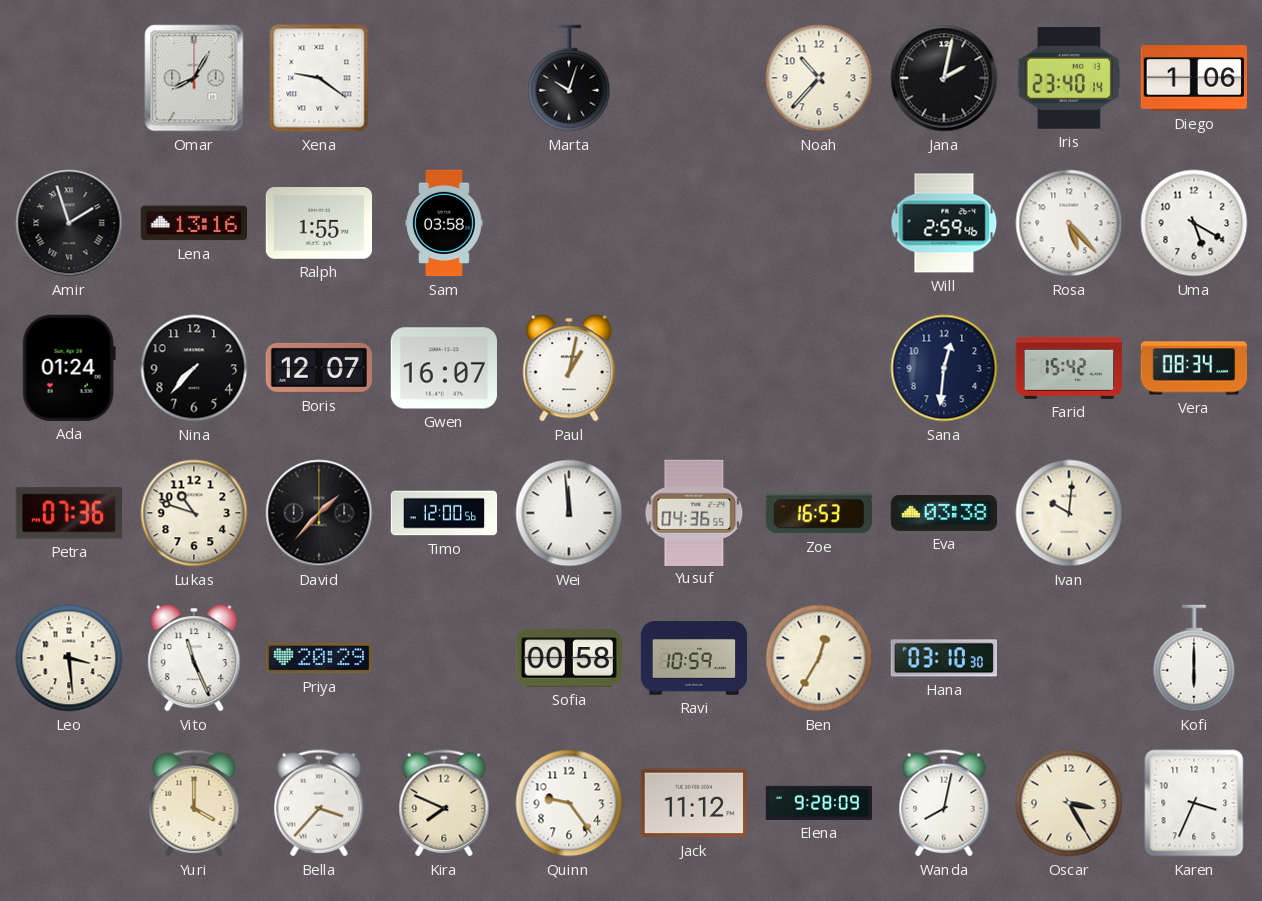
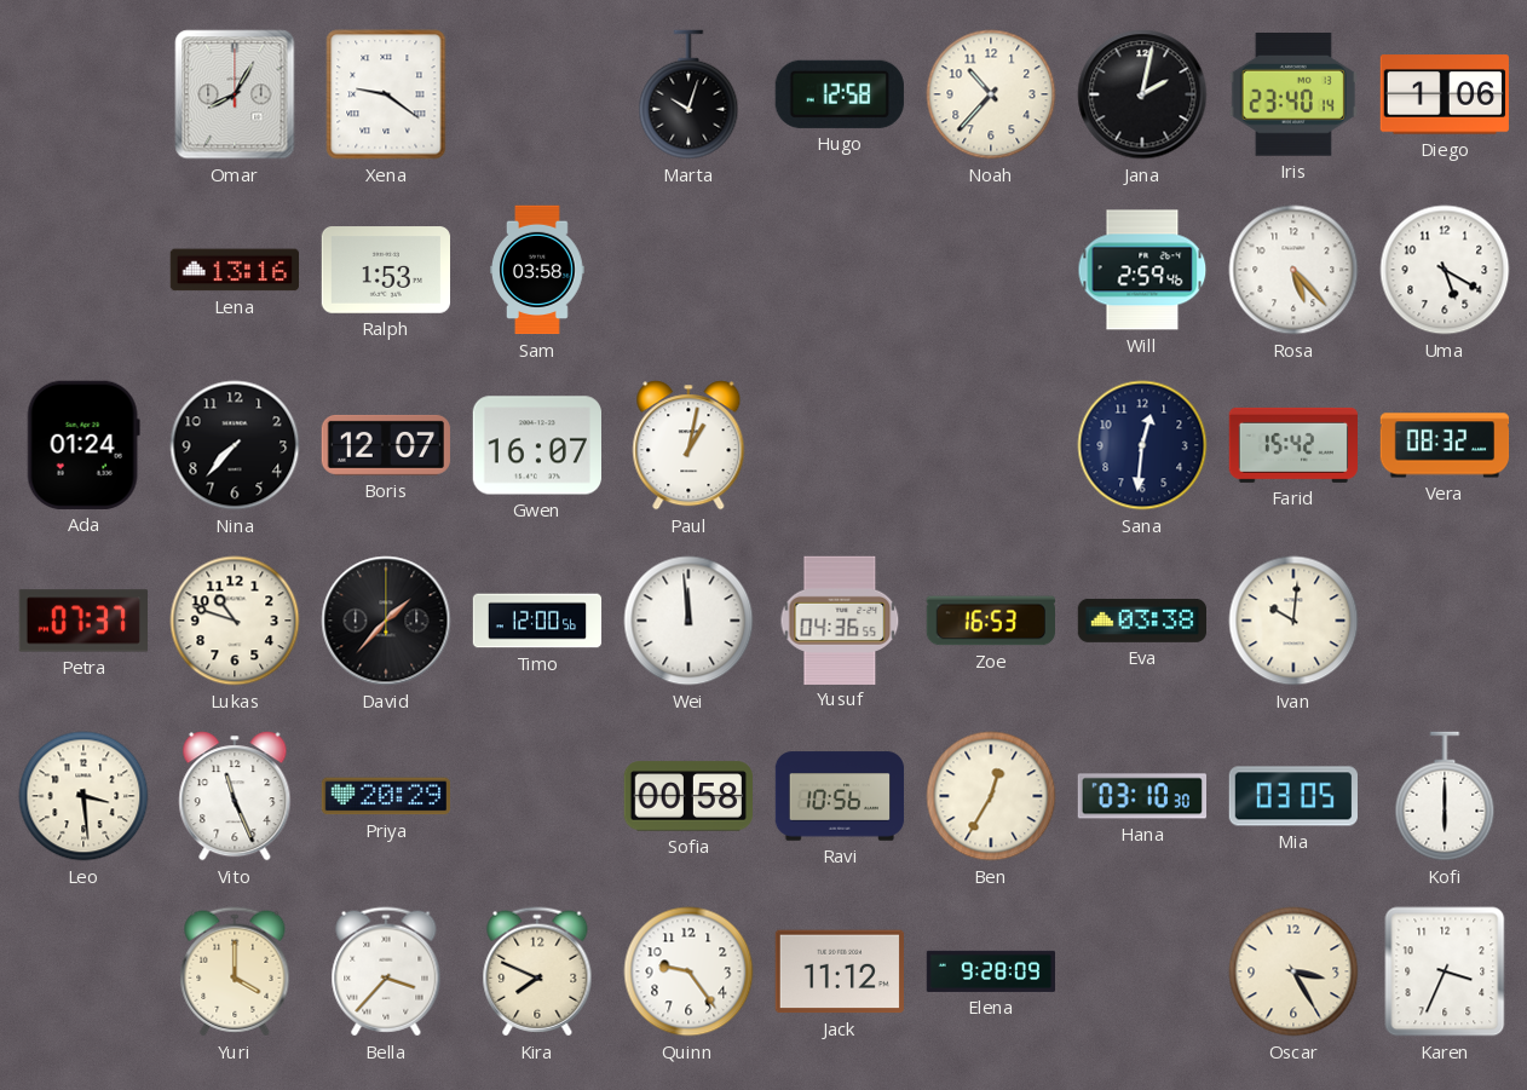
Hugo: none -> 12:58
Amir: 1:57 -> none
Ralph: 1:55 -> 1:53
Vera: 08:34 -> 08:32
Petra: 07:36 -> 07:37
Ravi: 10:59 -> 10:56
Mia: none -> 03:05
Wanda: 8:02 -> none
